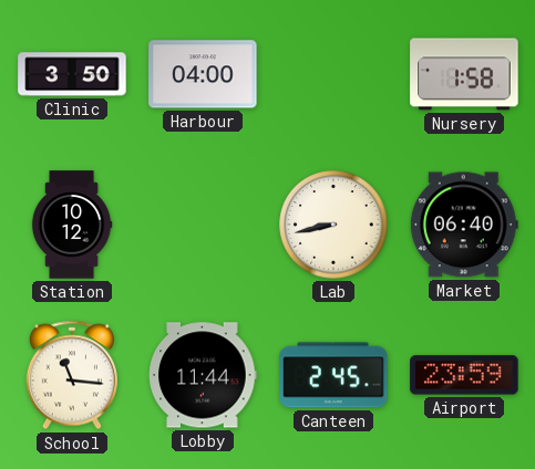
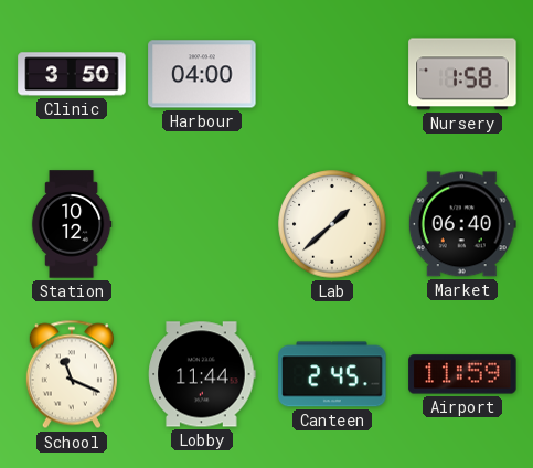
Lab: 8:43 -> 1:38
School: 11:16 -> 11:19
Airport: 23:59 -> 11:59
